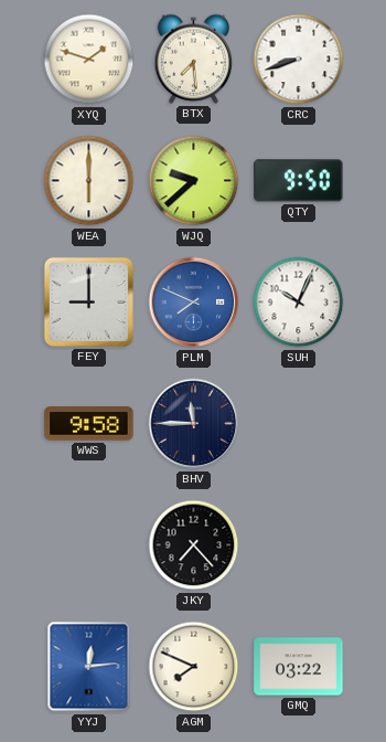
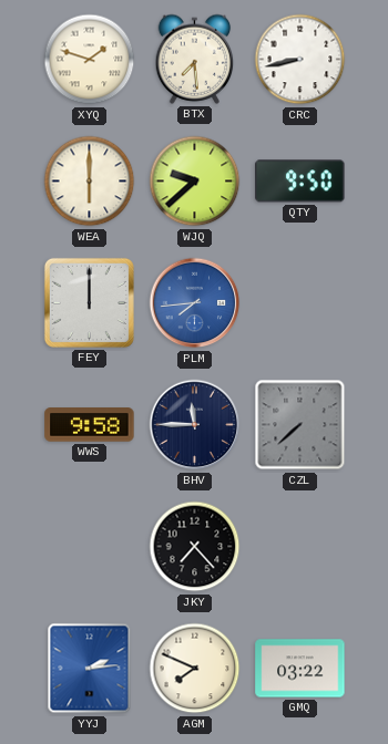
CRC: 8:42 -> 8:43
FEY: 9:00 -> 12:00
PLM: 7:49 -> 7:44
SUH: 10:04 -> none
CZL: none -> 7:38
YYJ: 12:14 -> 2:14
